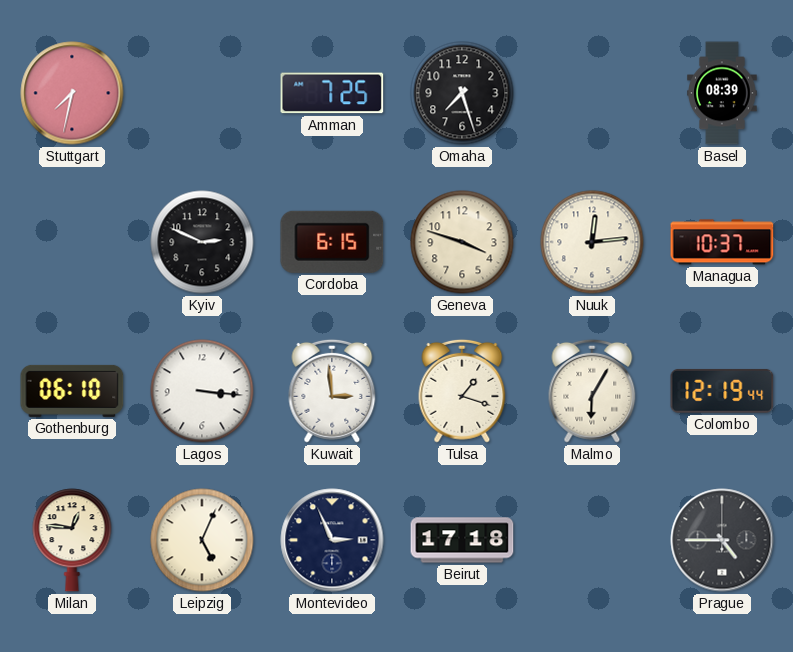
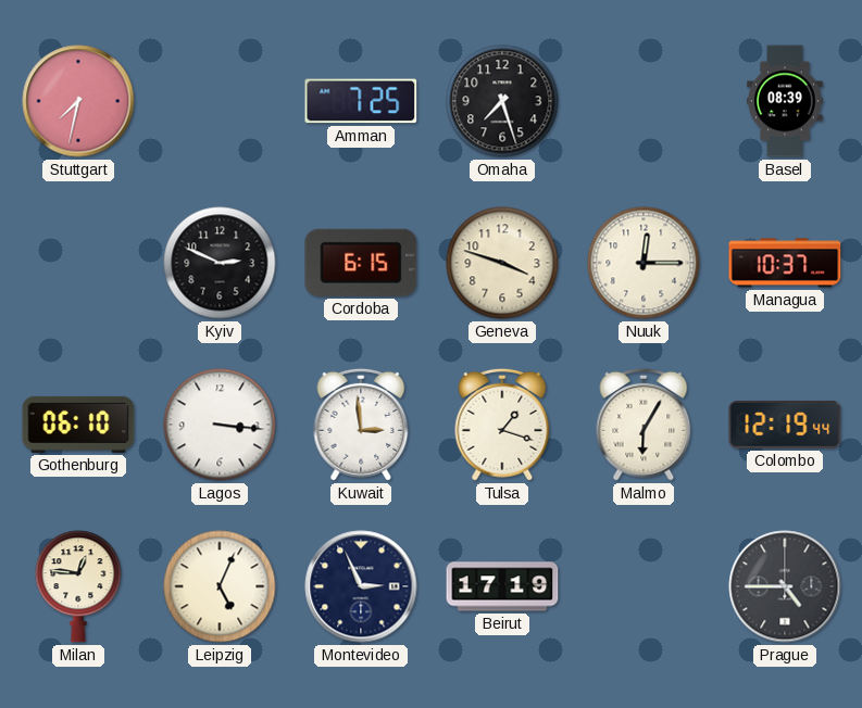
Nuuk: 12:14 -> 12:15
Beirut: 17:18 -> 17:19
